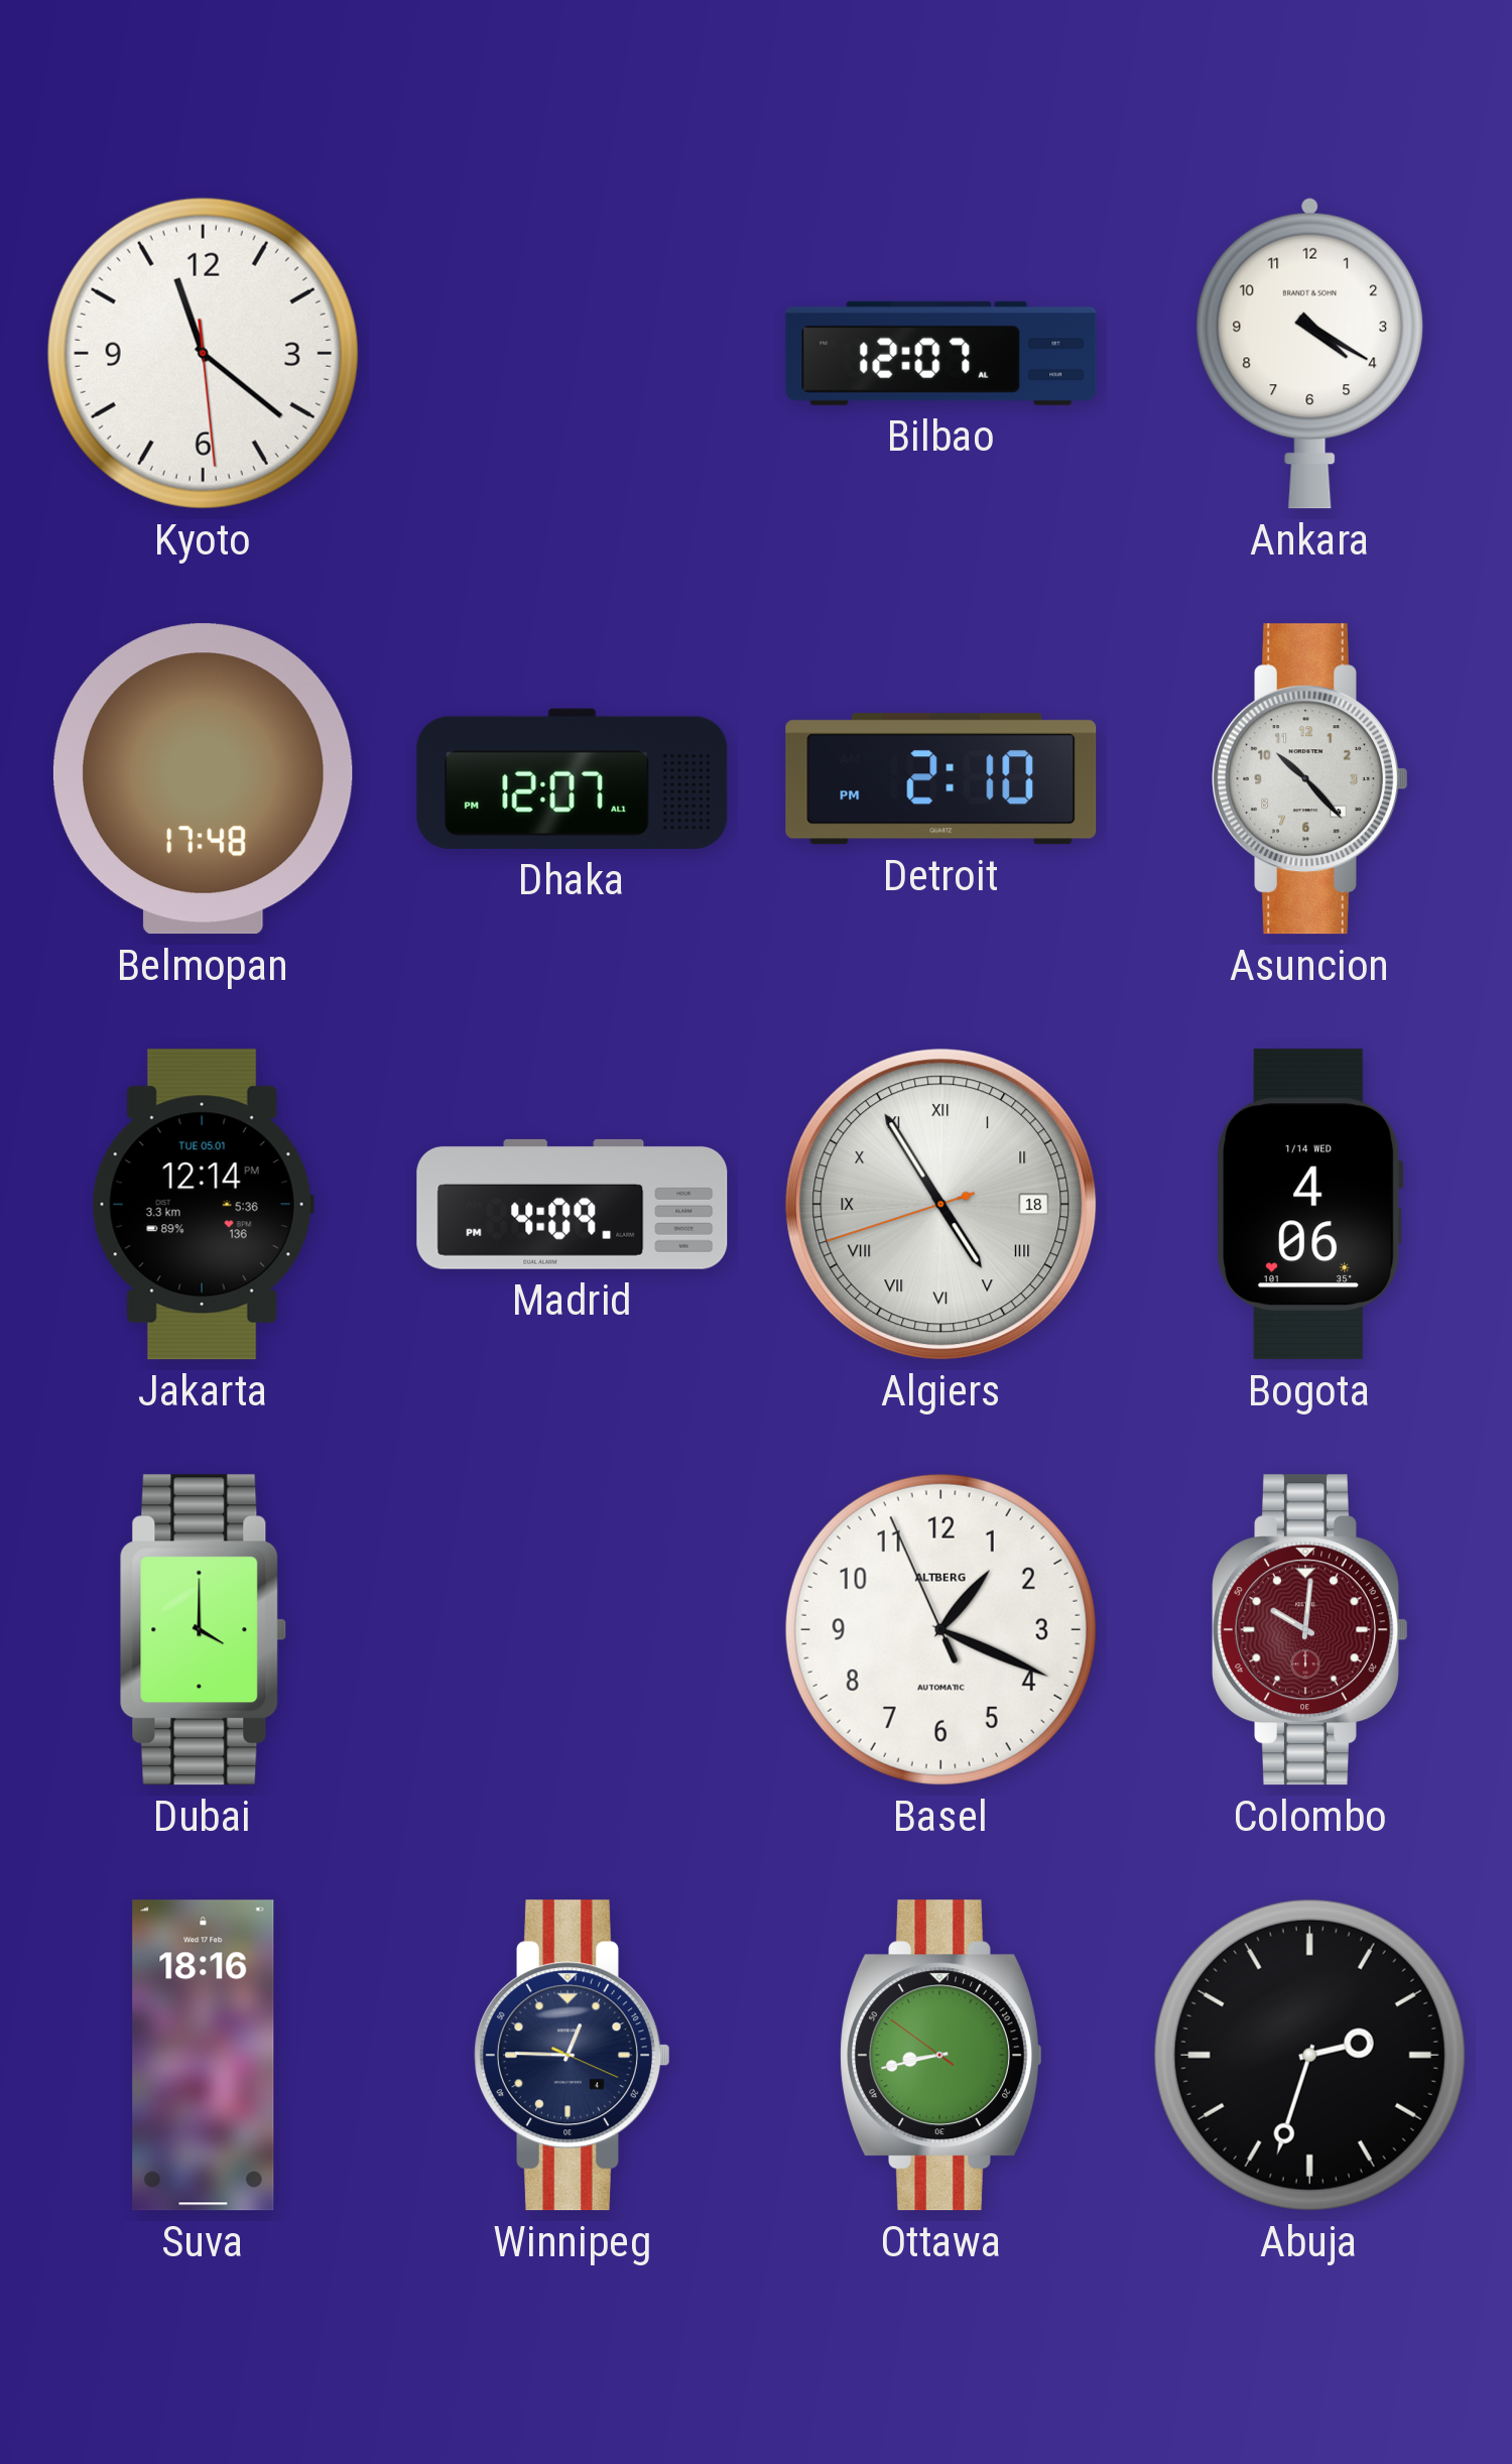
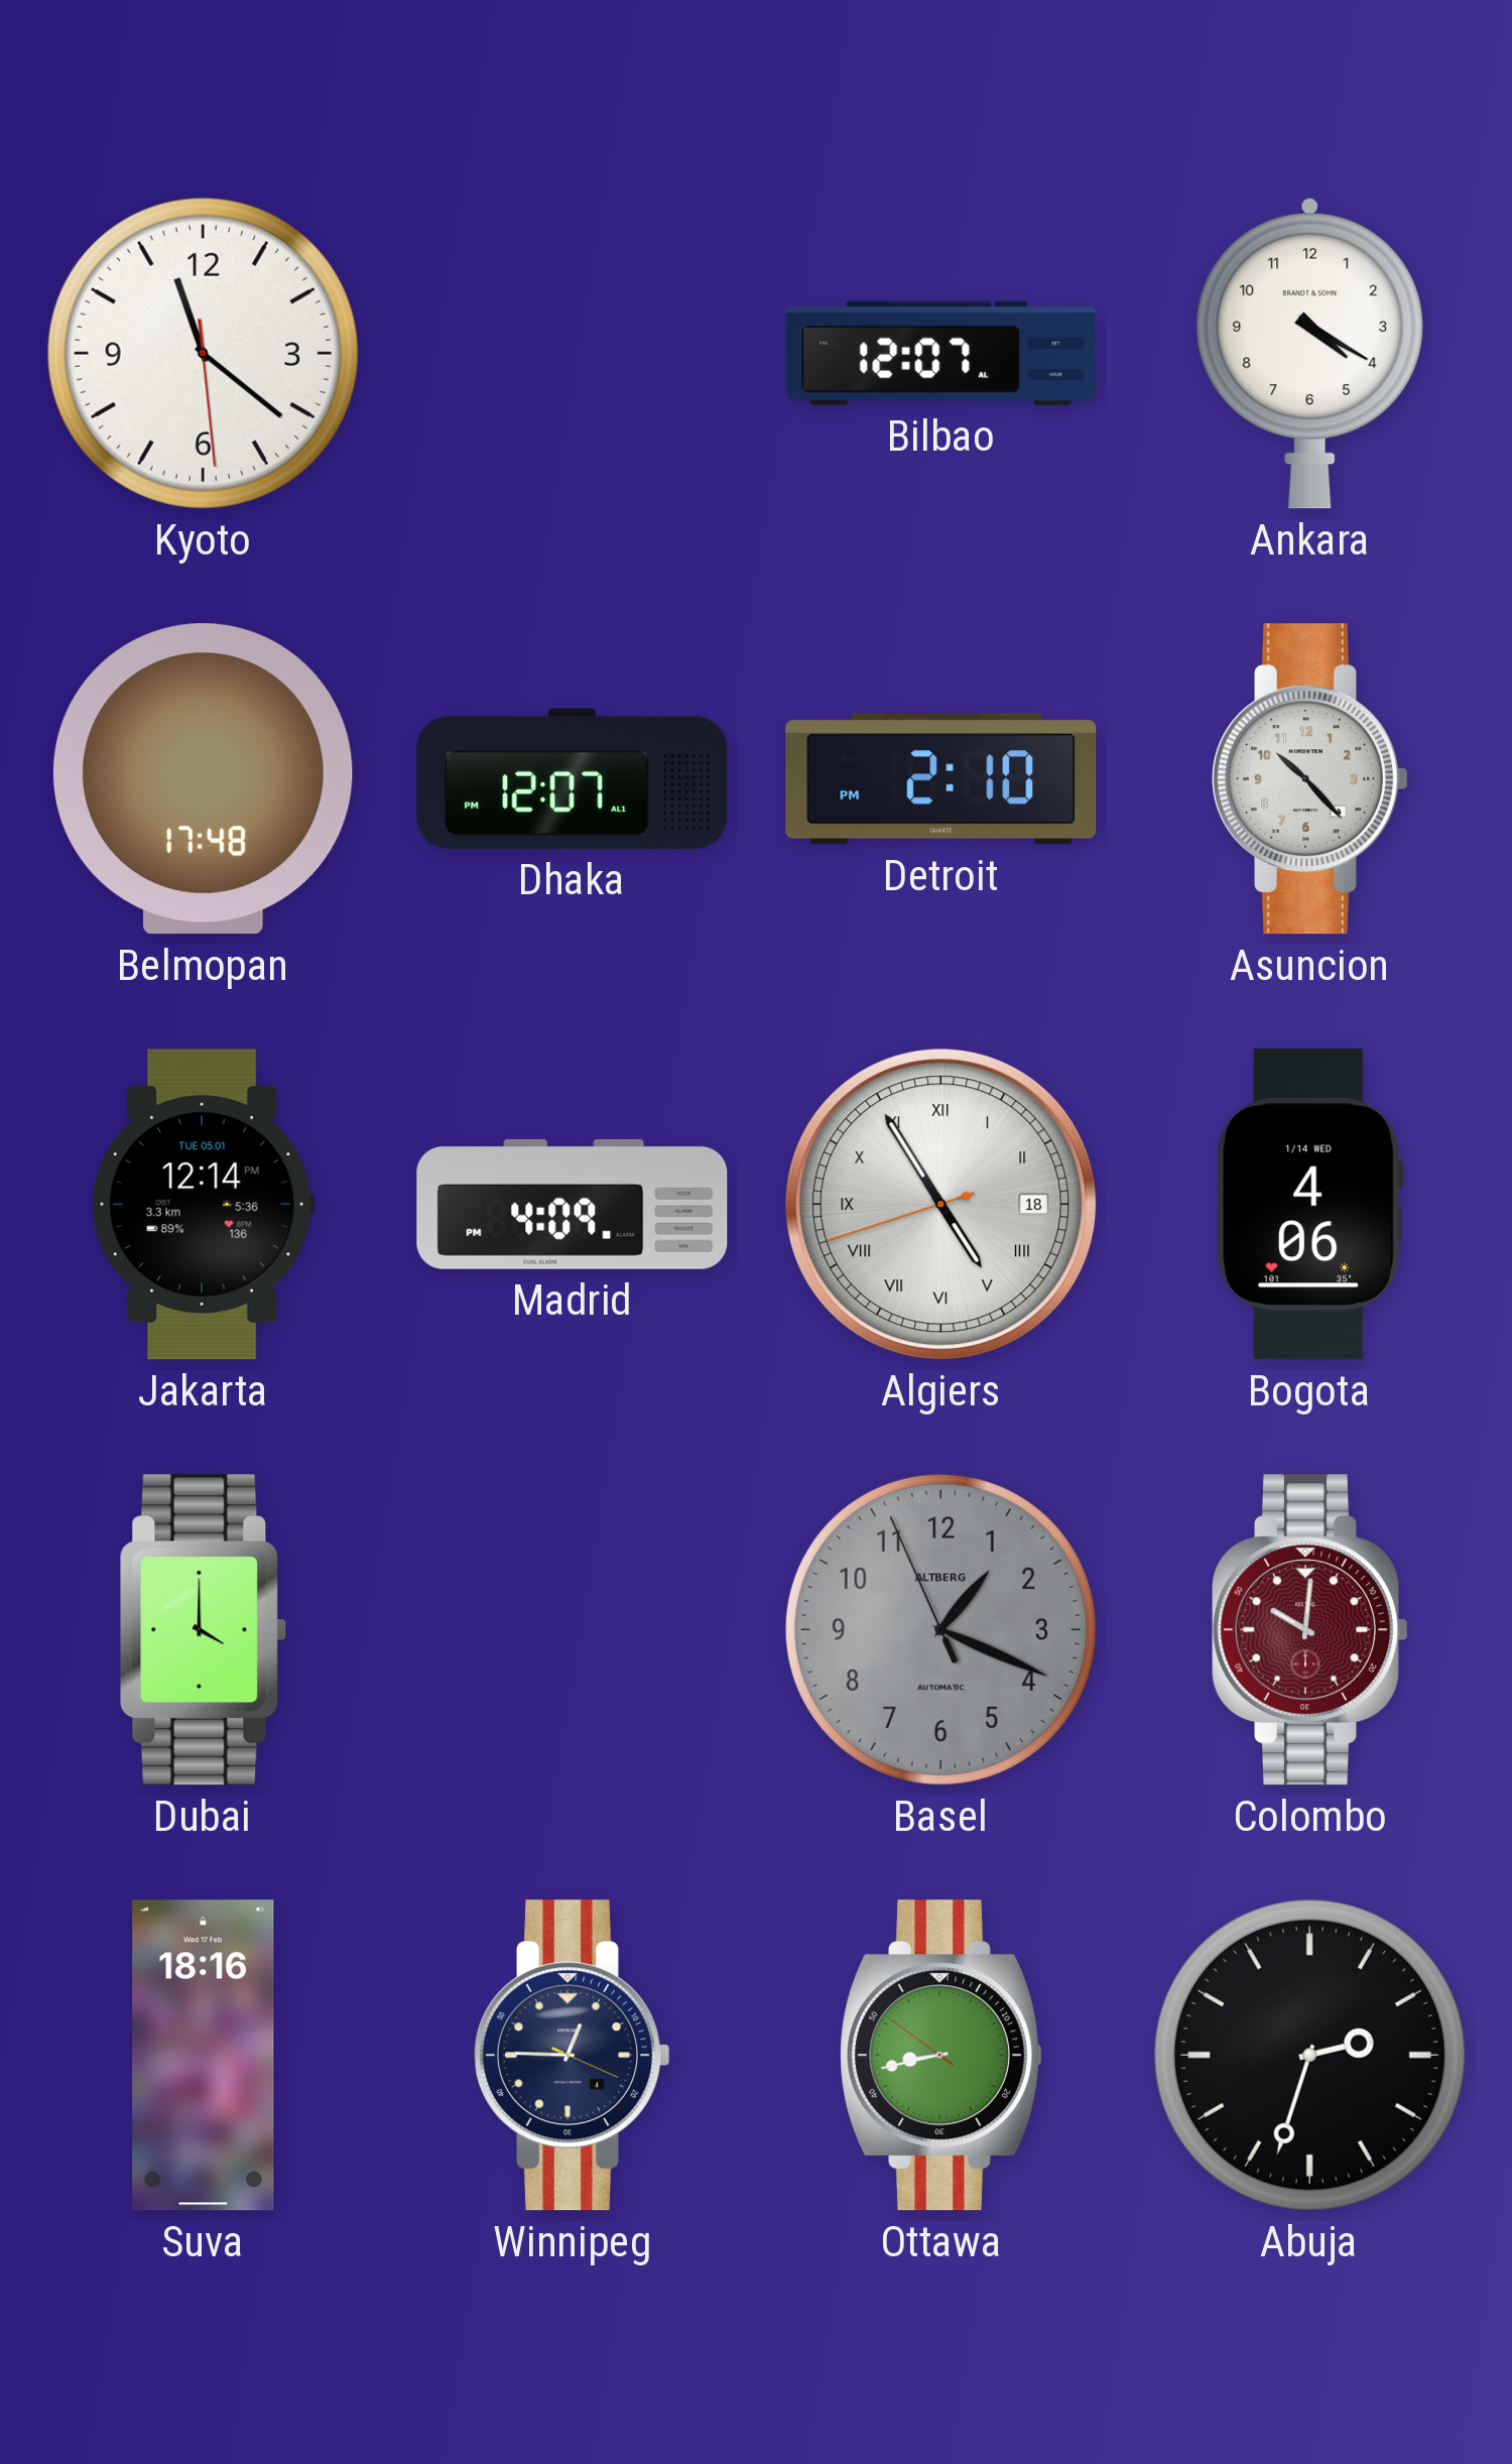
Basel dial: white -> grey
